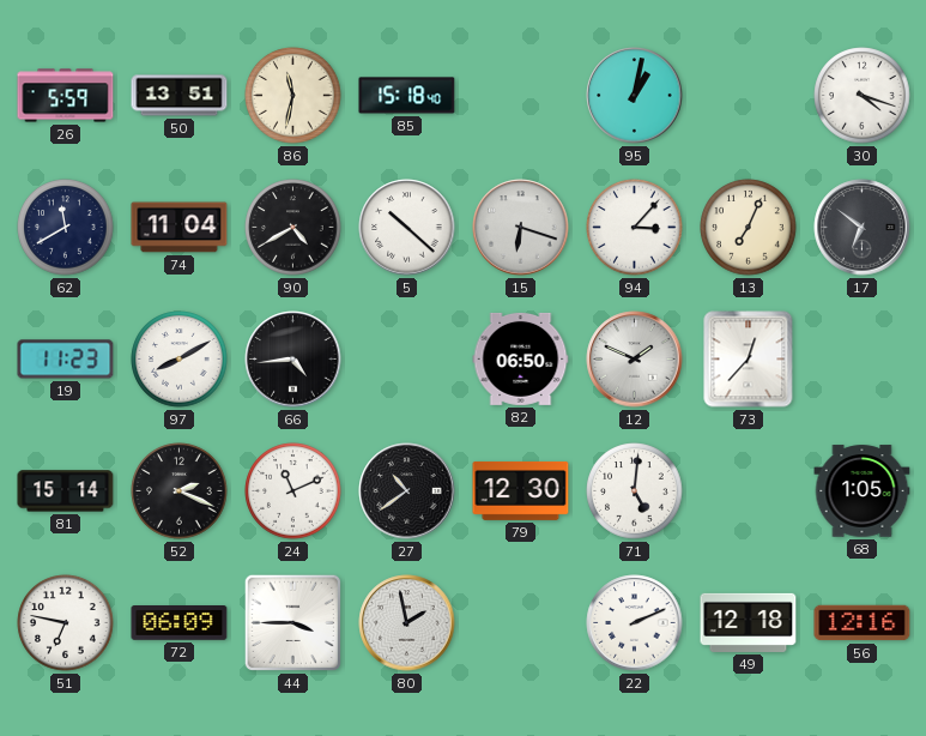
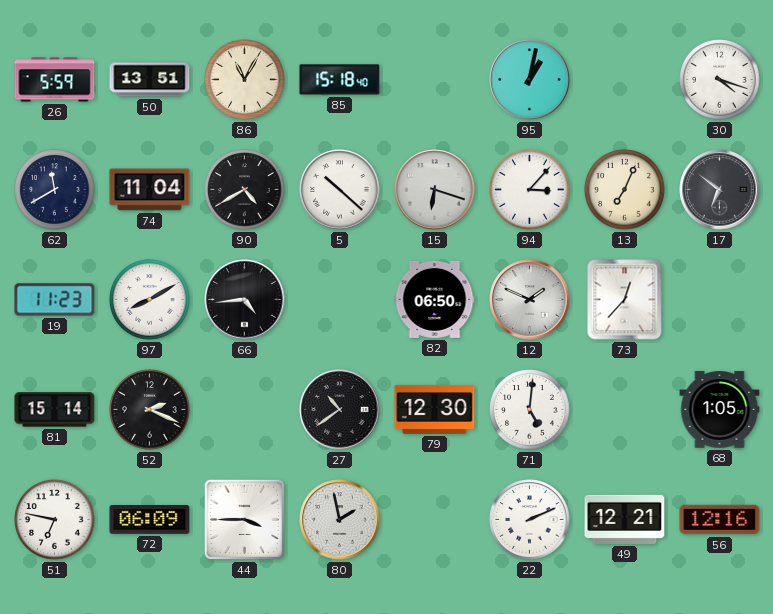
86: 11:32 -> 11:05
24: 11:11 -> none
49: 12:18 -> 12:21
